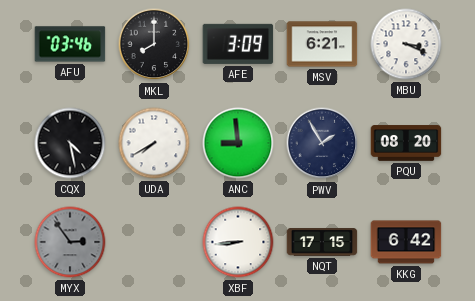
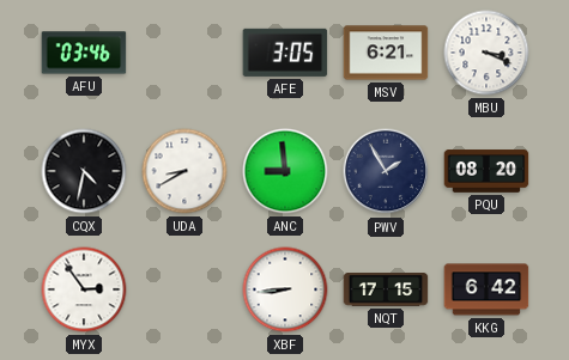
MKL: 8:00 -> none
AFE: 3:09 -> 3:05
CQX: 4:28 -> 4:32
UDA: 7:40 -> 8:40
MYX dial: grey -> white
